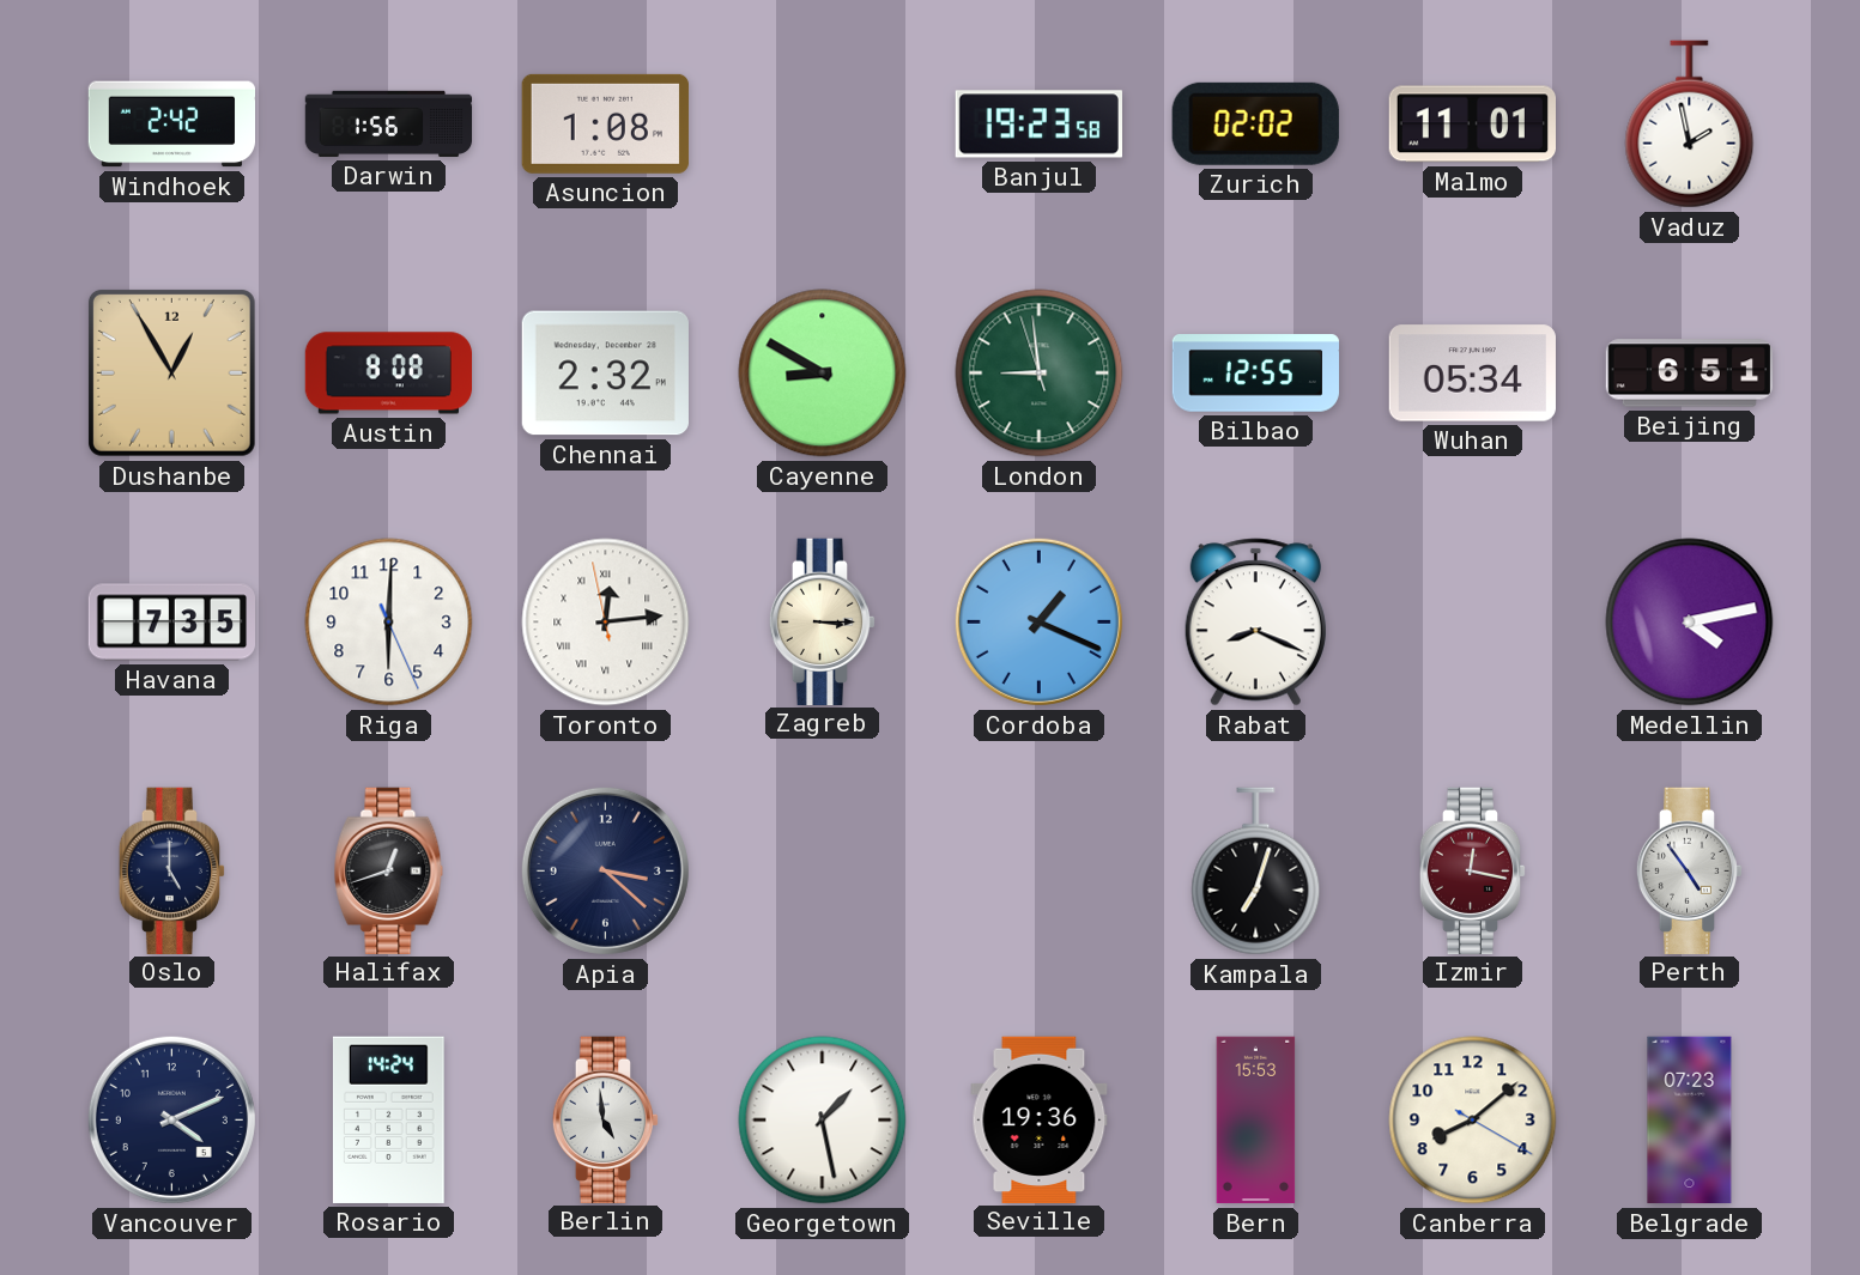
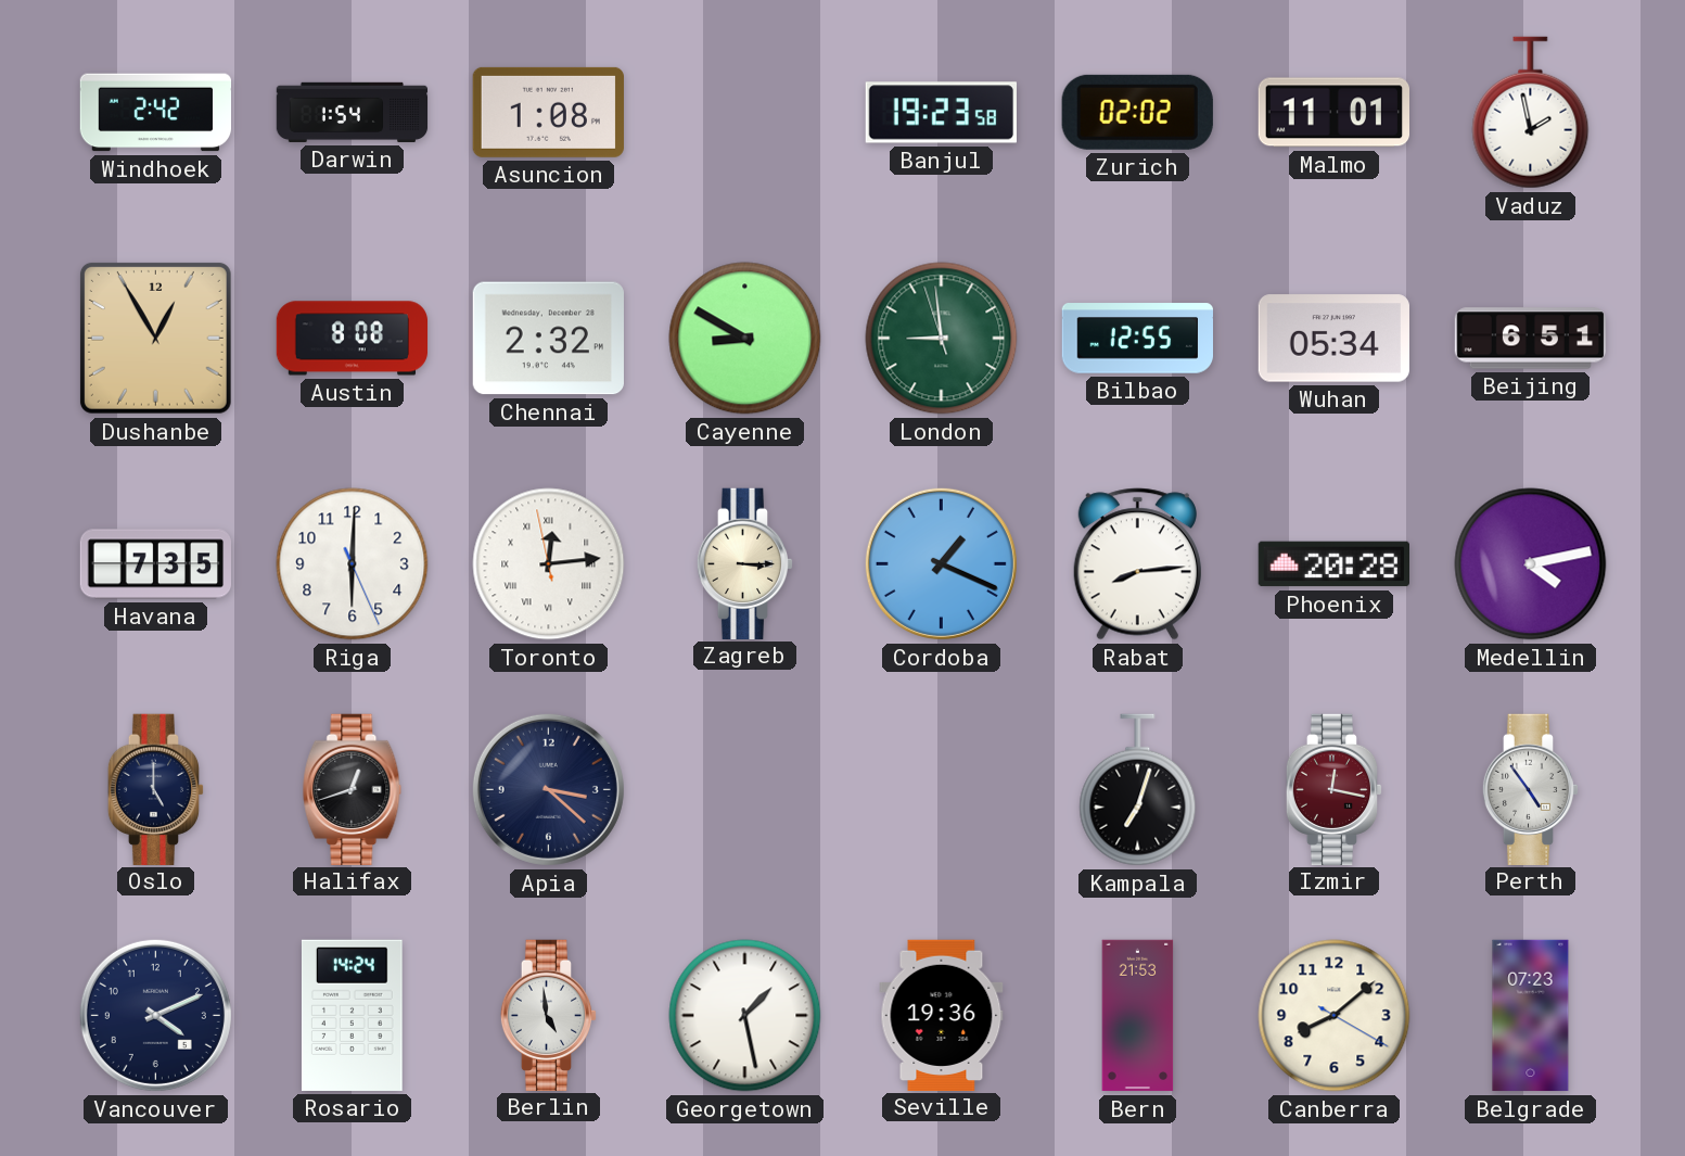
Darwin: 1:56 -> 1:54
Rabat: 8:19 -> 8:14
Phoenix: none -> 20:28
Bern: 15:53 -> 21:53
